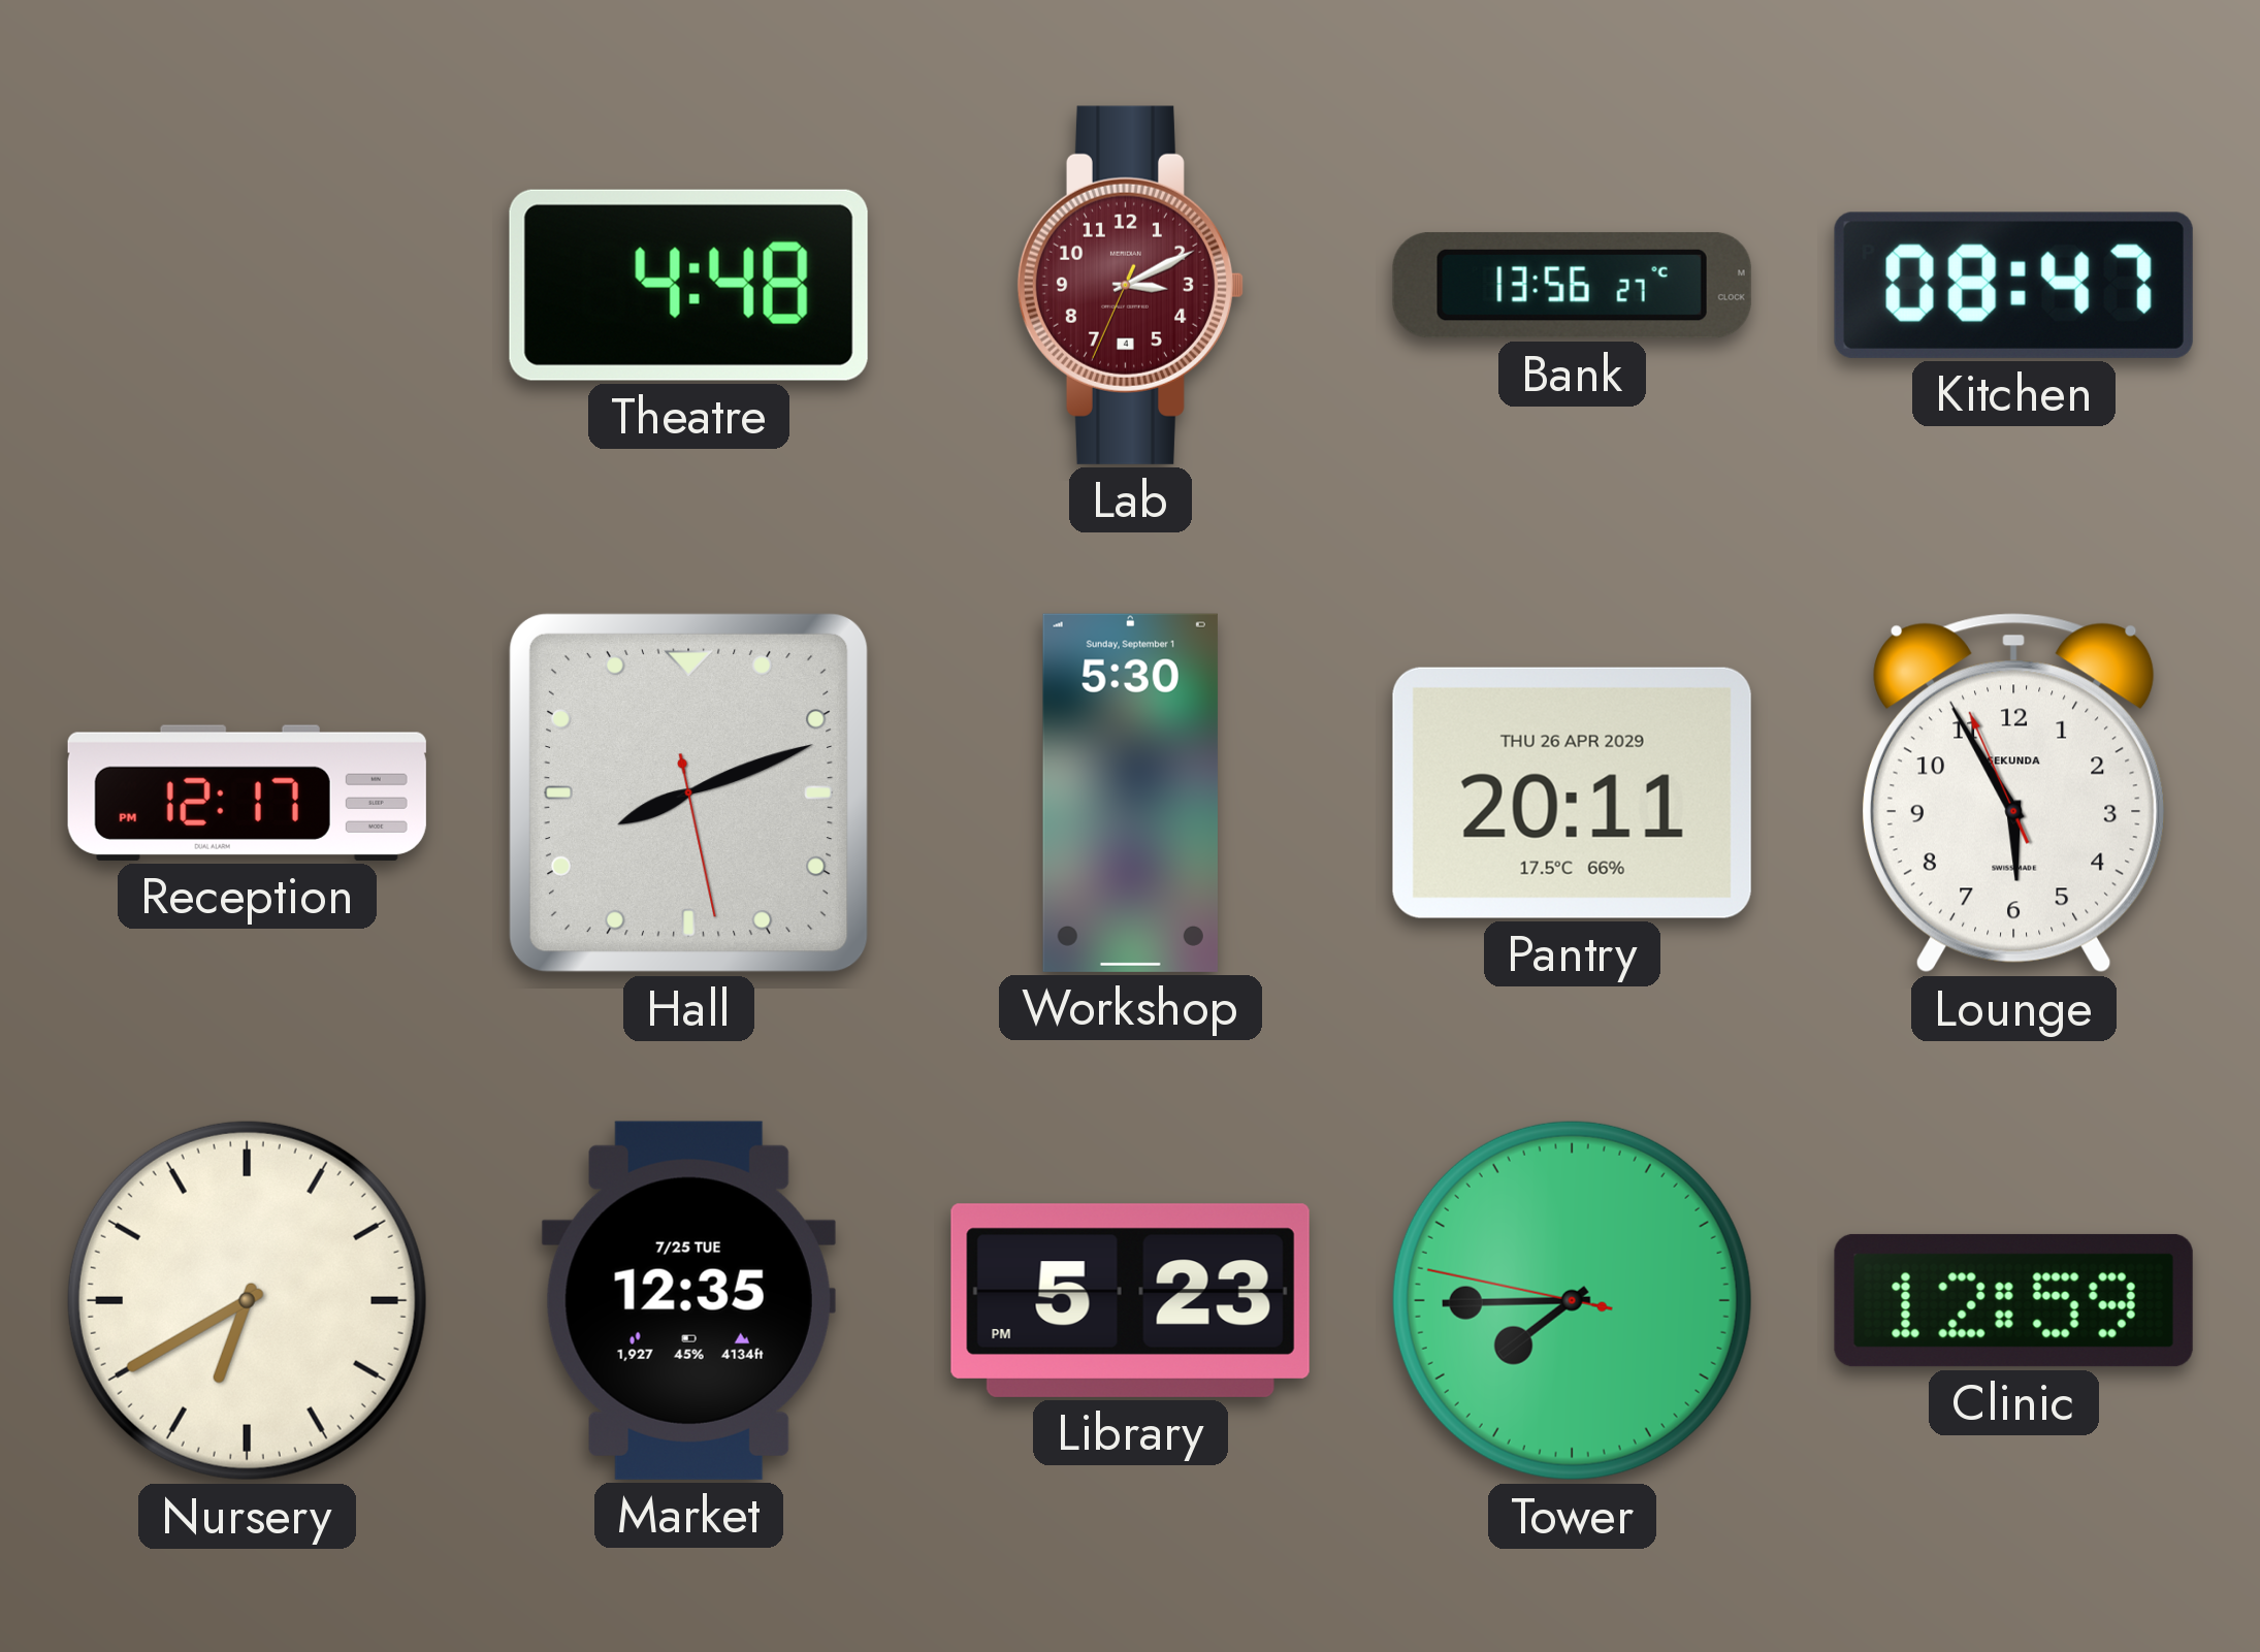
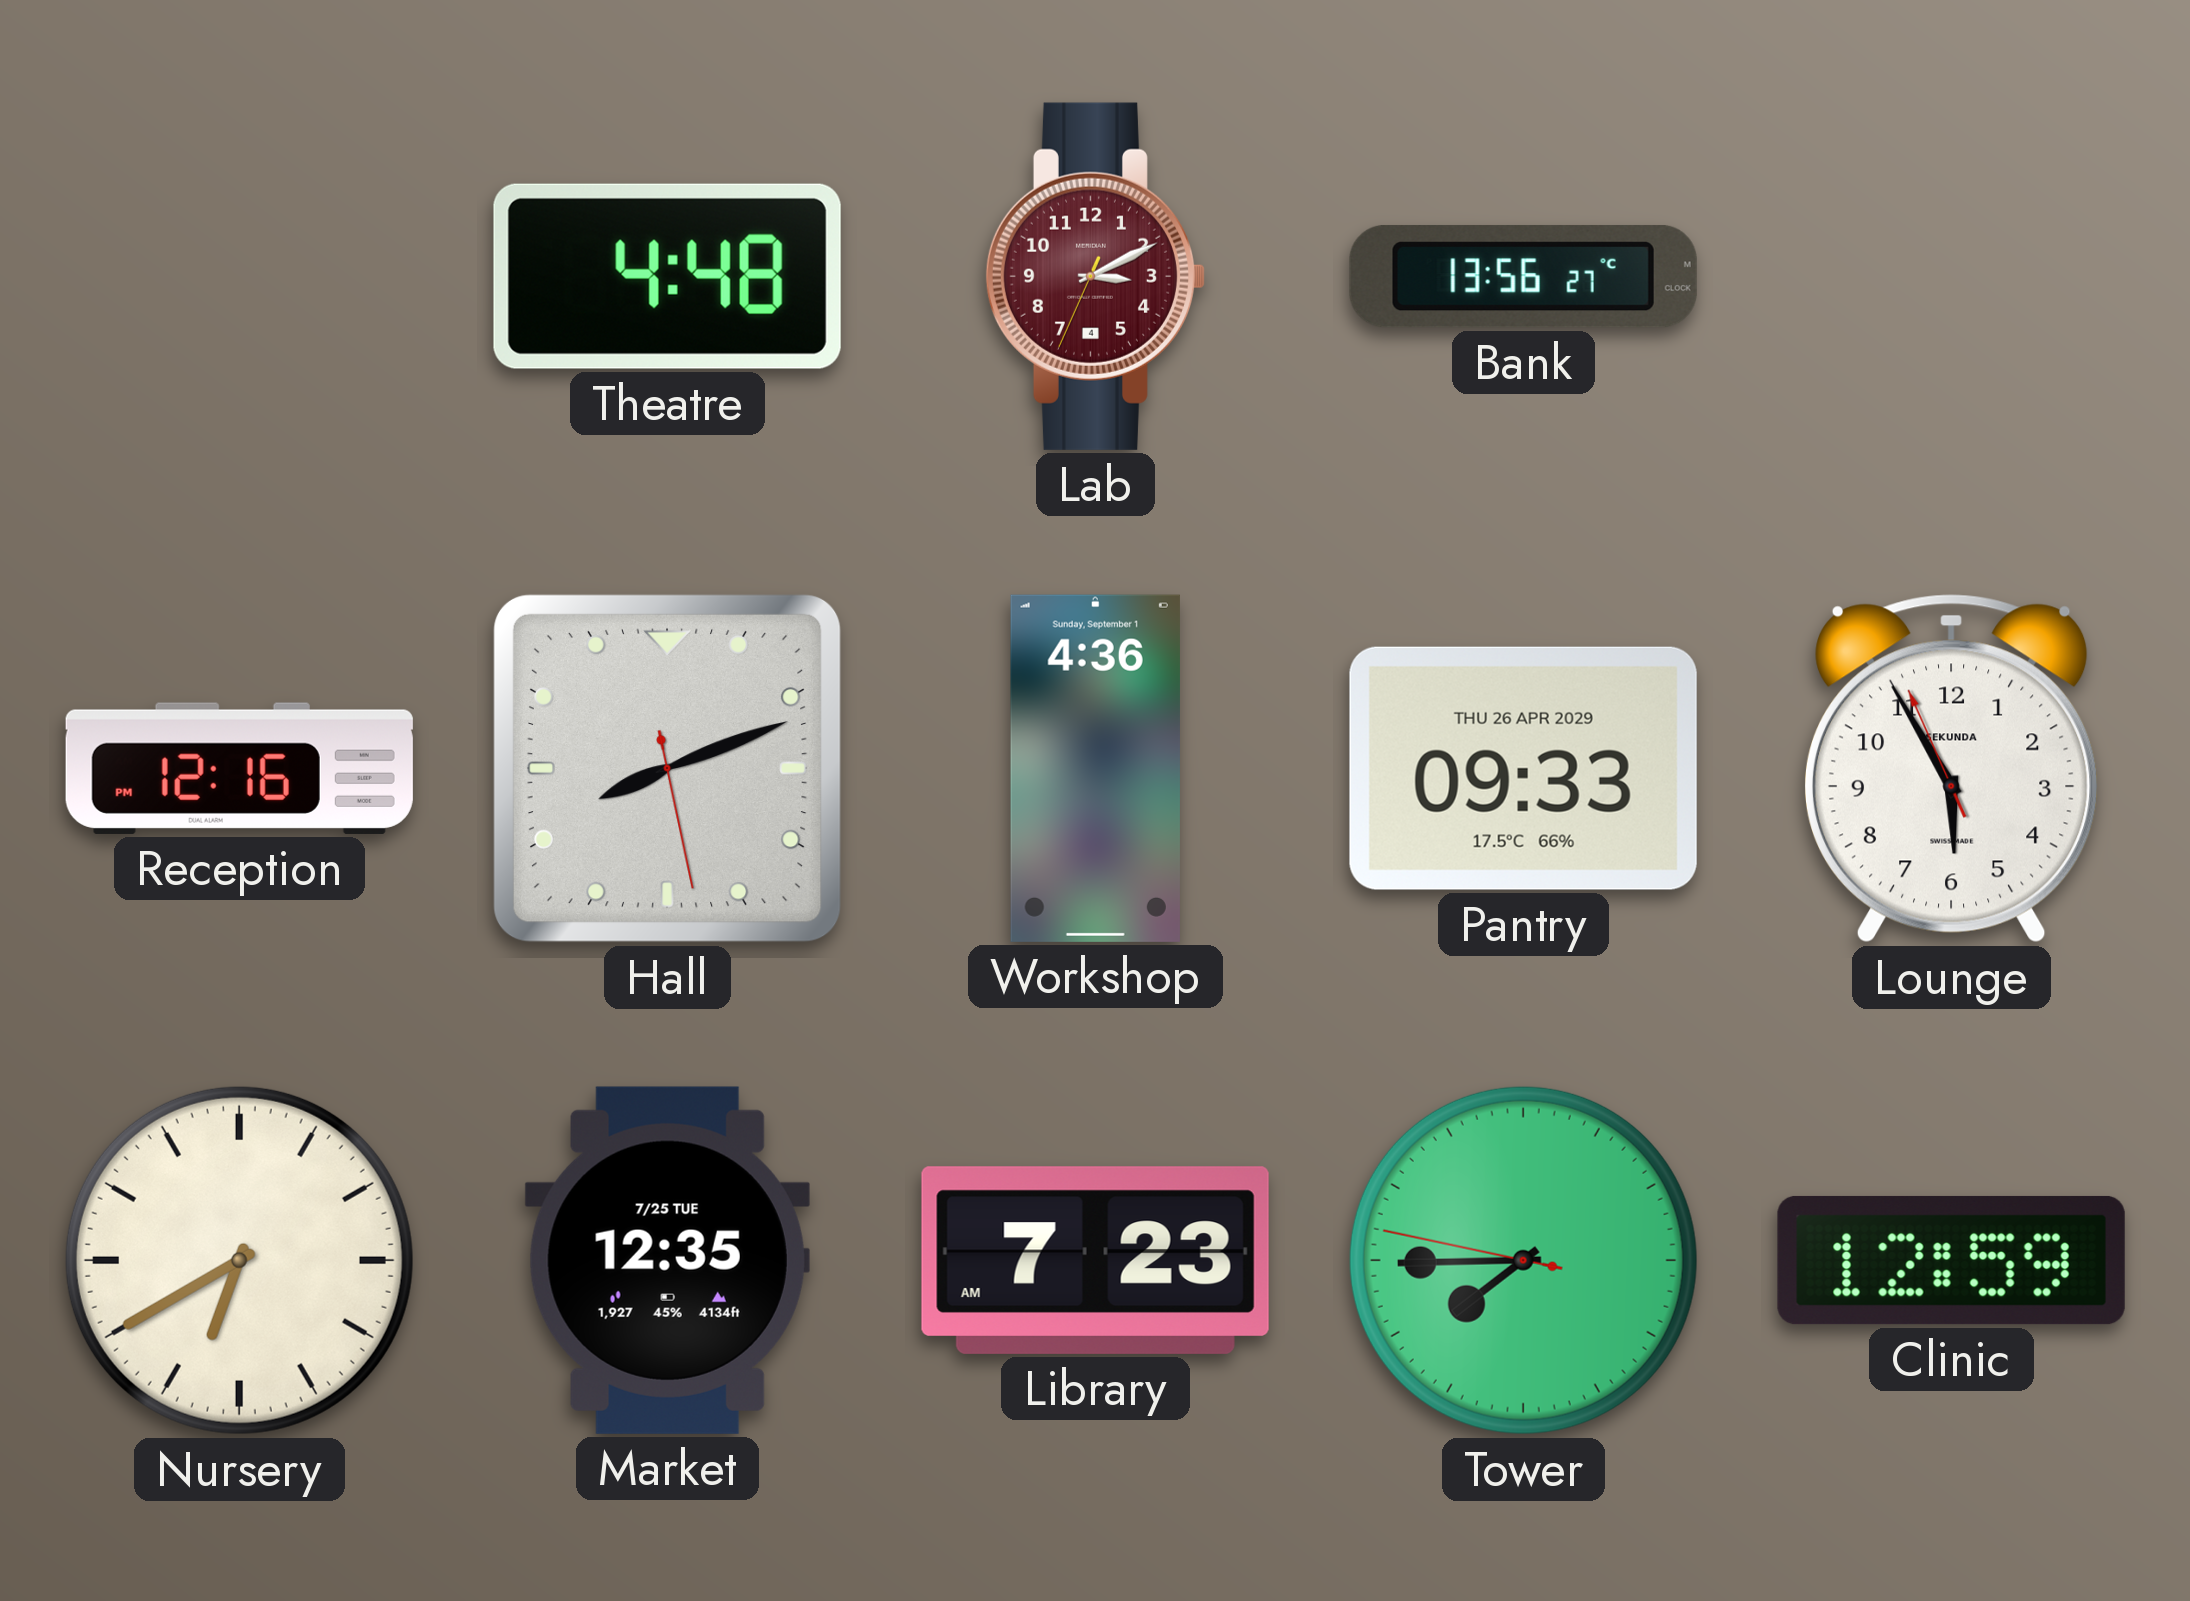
Kitchen: 08:47 -> none
Reception: 12:17 -> 12:16
Workshop: 5:30 -> 4:36
Pantry: 20:11 -> 09:33
Library: 5:23 -> 7:23
